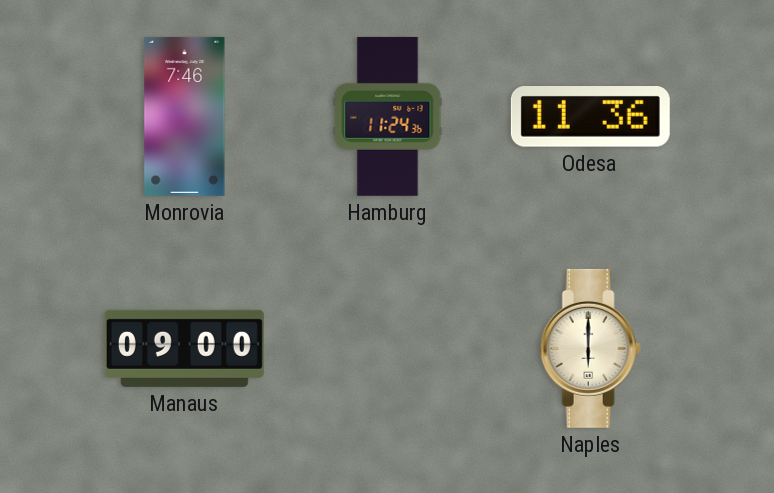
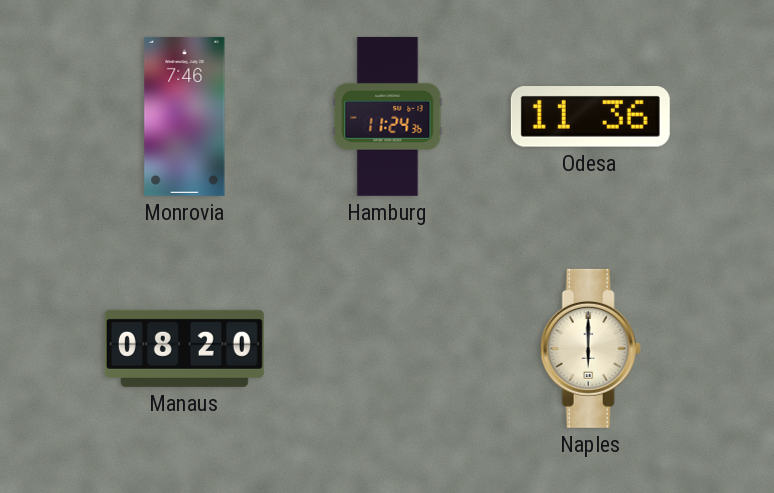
Manaus: 09:00 -> 08:20
